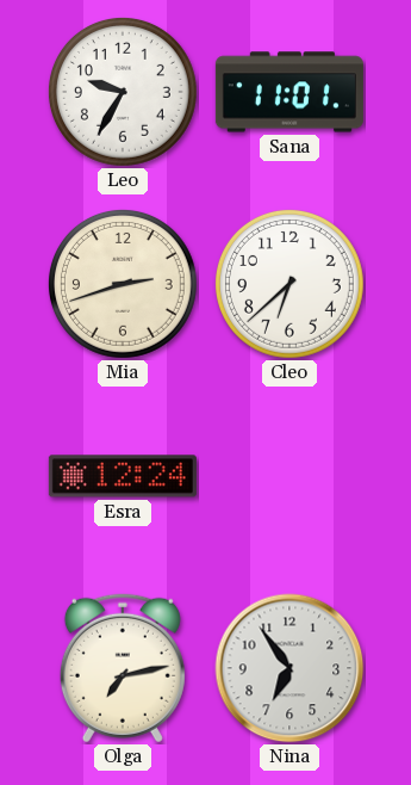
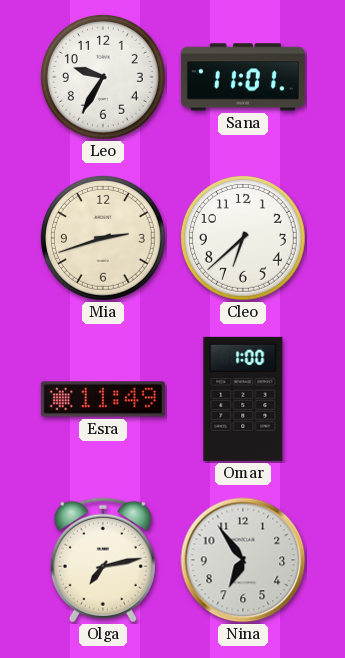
Esra: 12:24 -> 11:49
Omar: none -> 1:00
